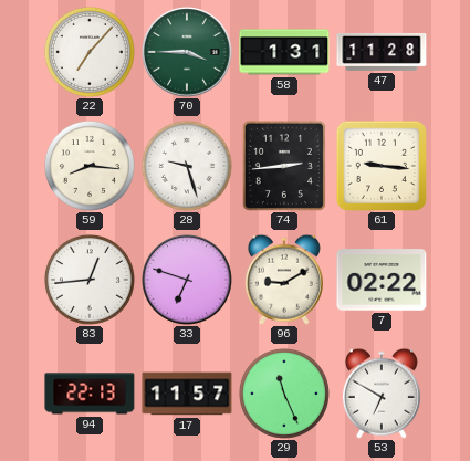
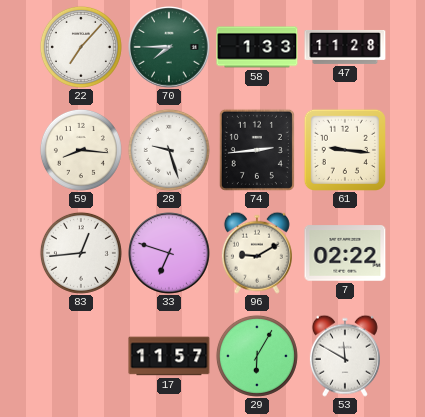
70: 3:45 -> 7:45
58: 1:31 -> 1:33
94: 22:13 -> none
29: 11:26 -> 6:05
53: 6:50 -> 11:50
